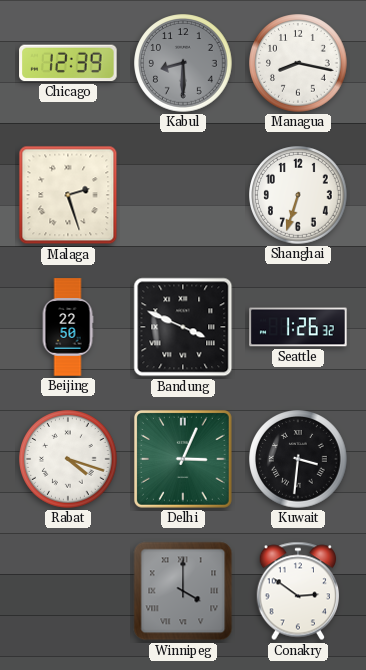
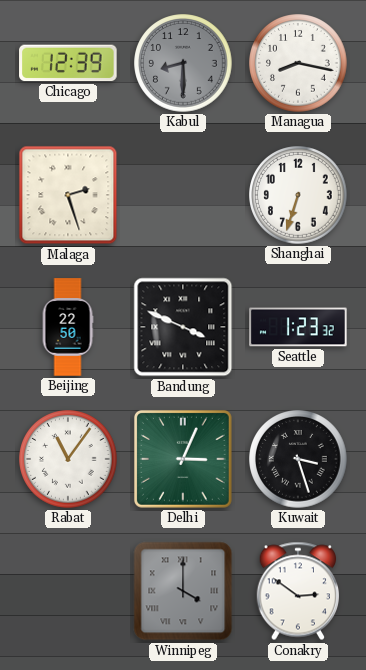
Seattle: 1:26 -> 1:23
Rabat: 4:18 -> 11:06
Kuwait: 3:31 -> 3:27
